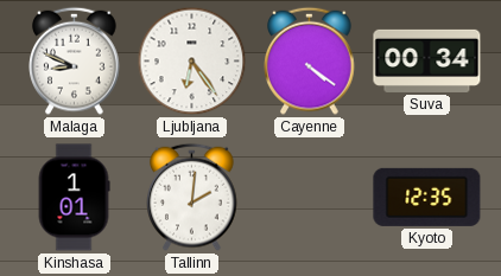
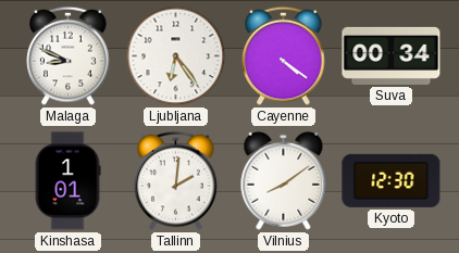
Vilnius: none -> 8:09
Kyoto: 12:35 -> 12:30
